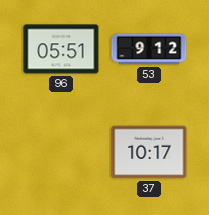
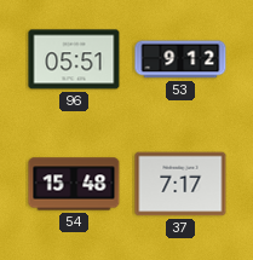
54: none -> 15:48
37: 10:17 -> 7:17
